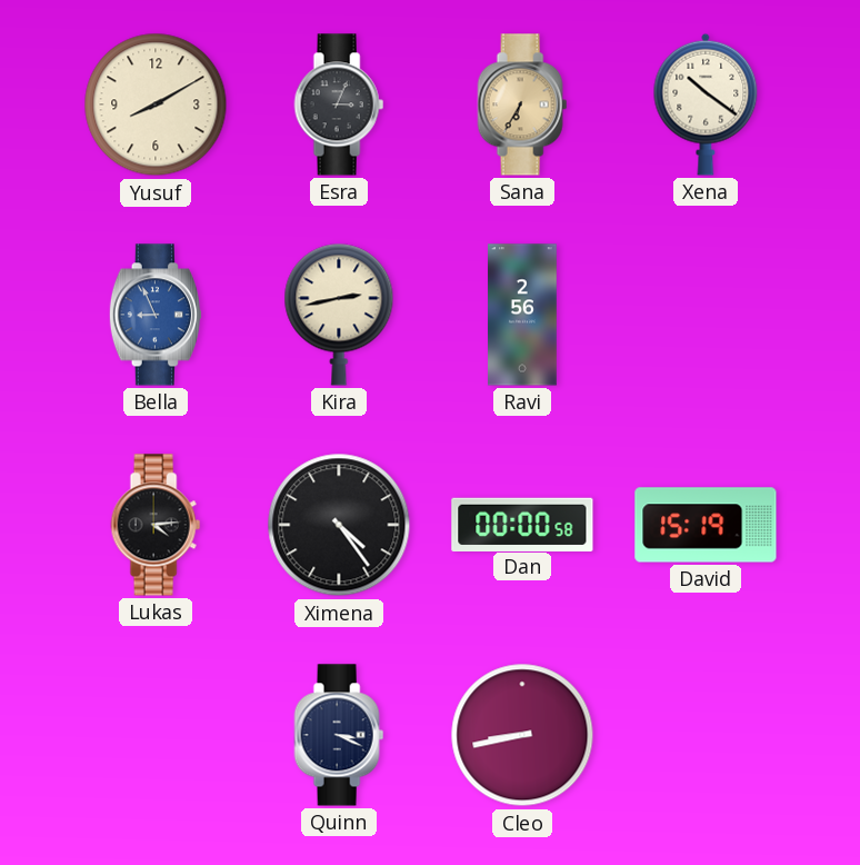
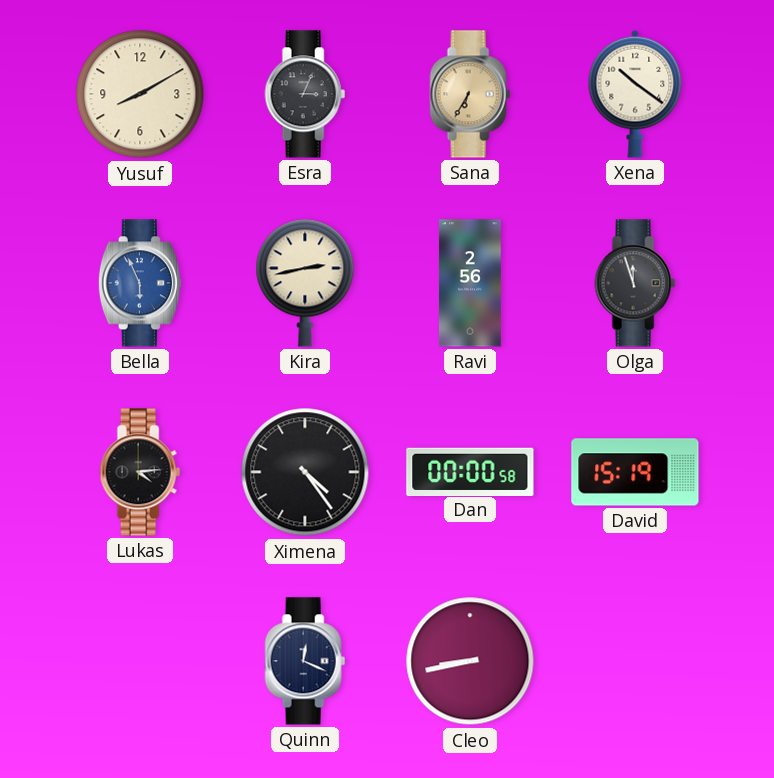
Bella: 8:56 -> 5:56
Olga: none -> 11:57
Quinn: 3:19 -> 12:19
